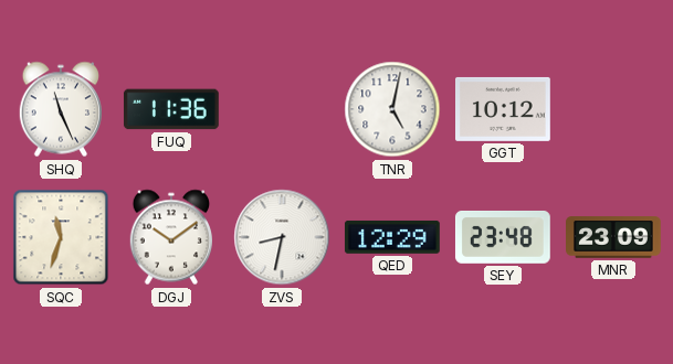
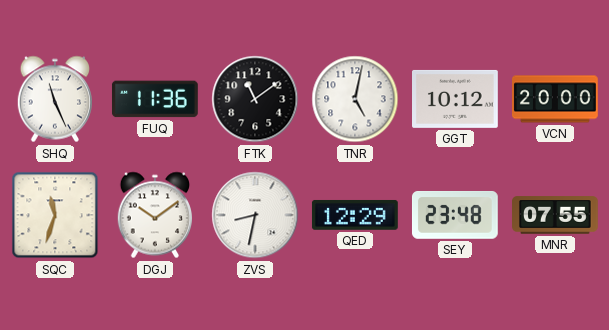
FTK: none -> 11:09
VCN: none -> 20:00
MNR: 23:09 -> 07:55
